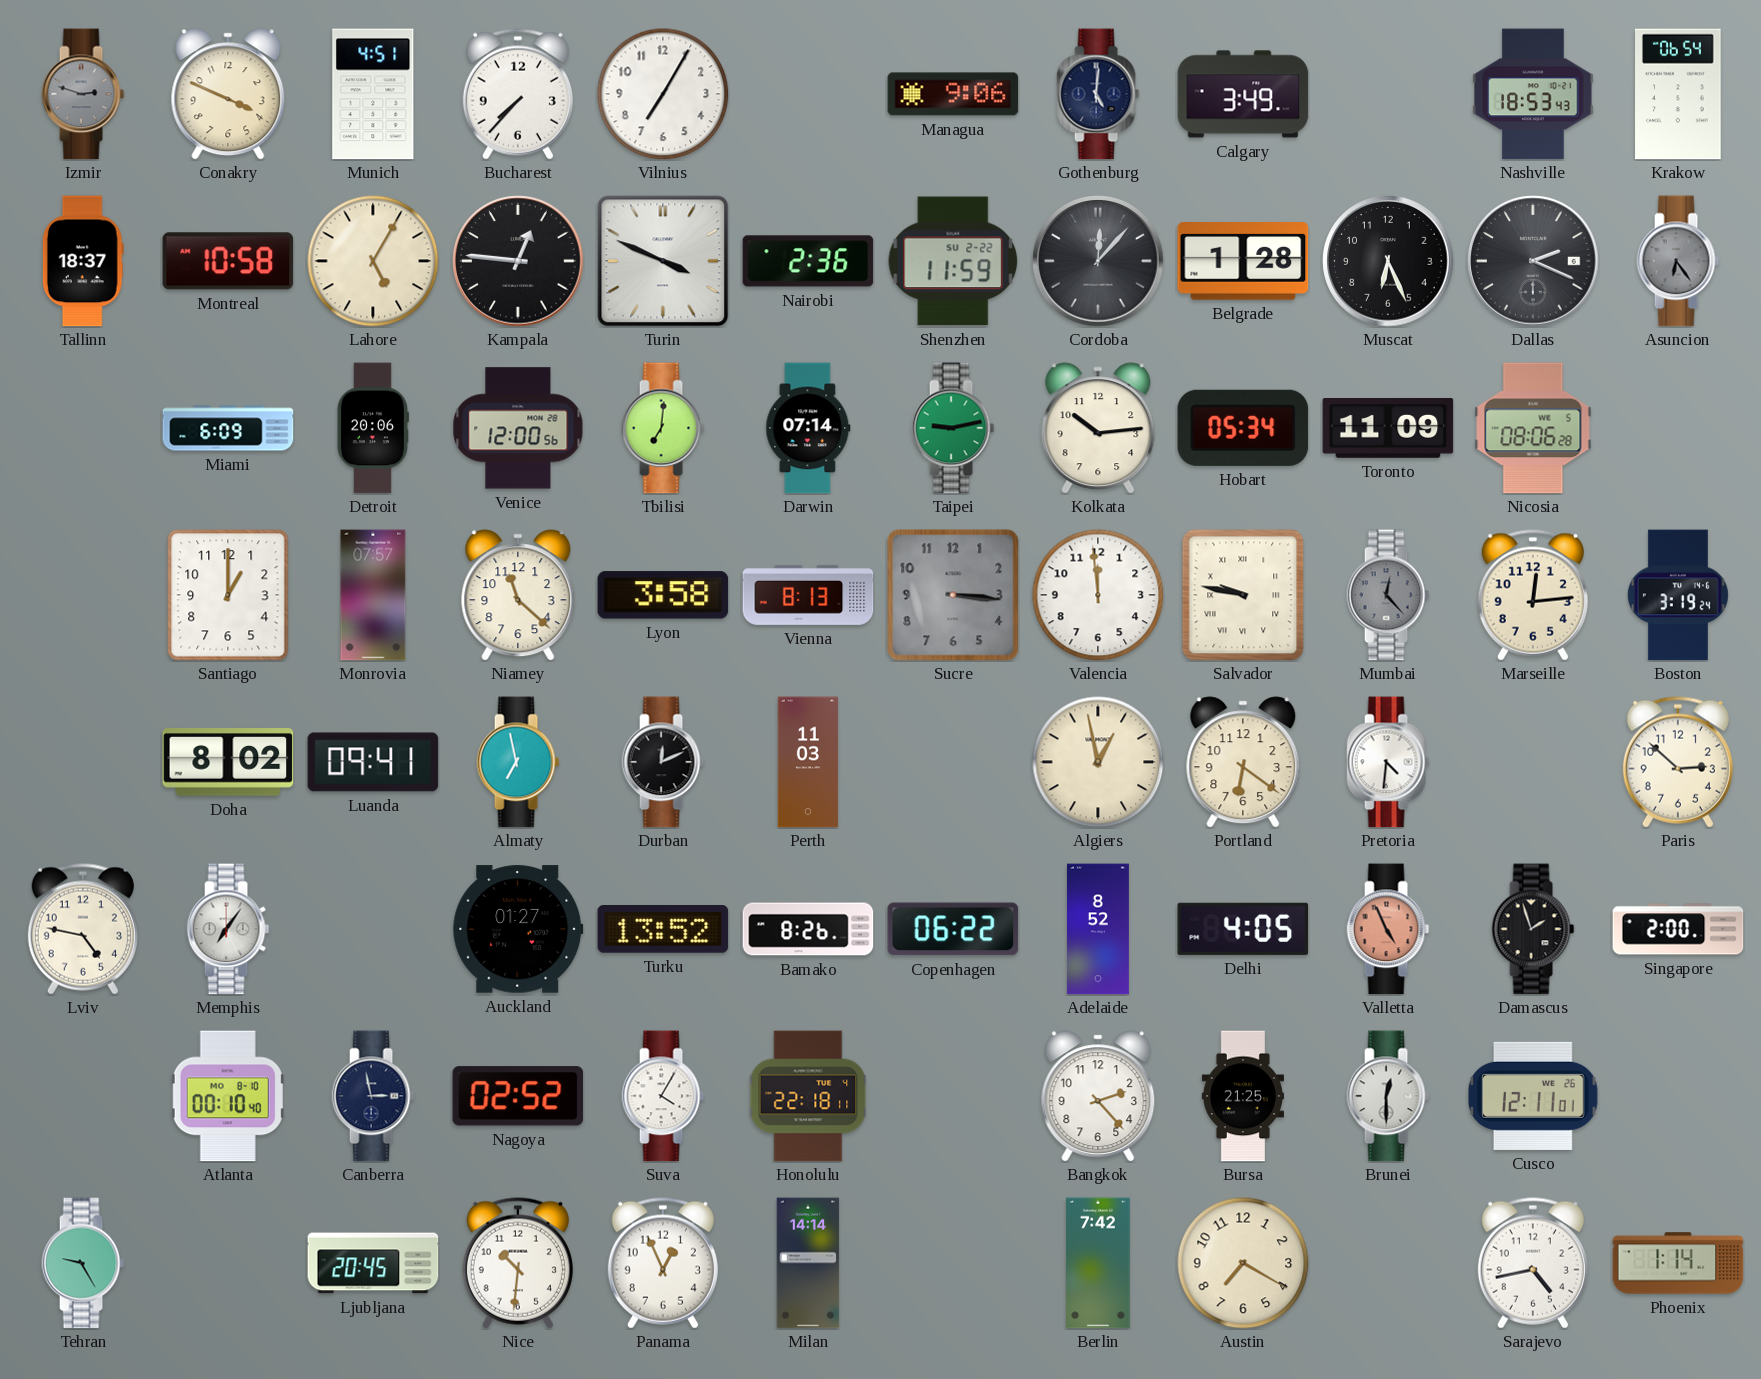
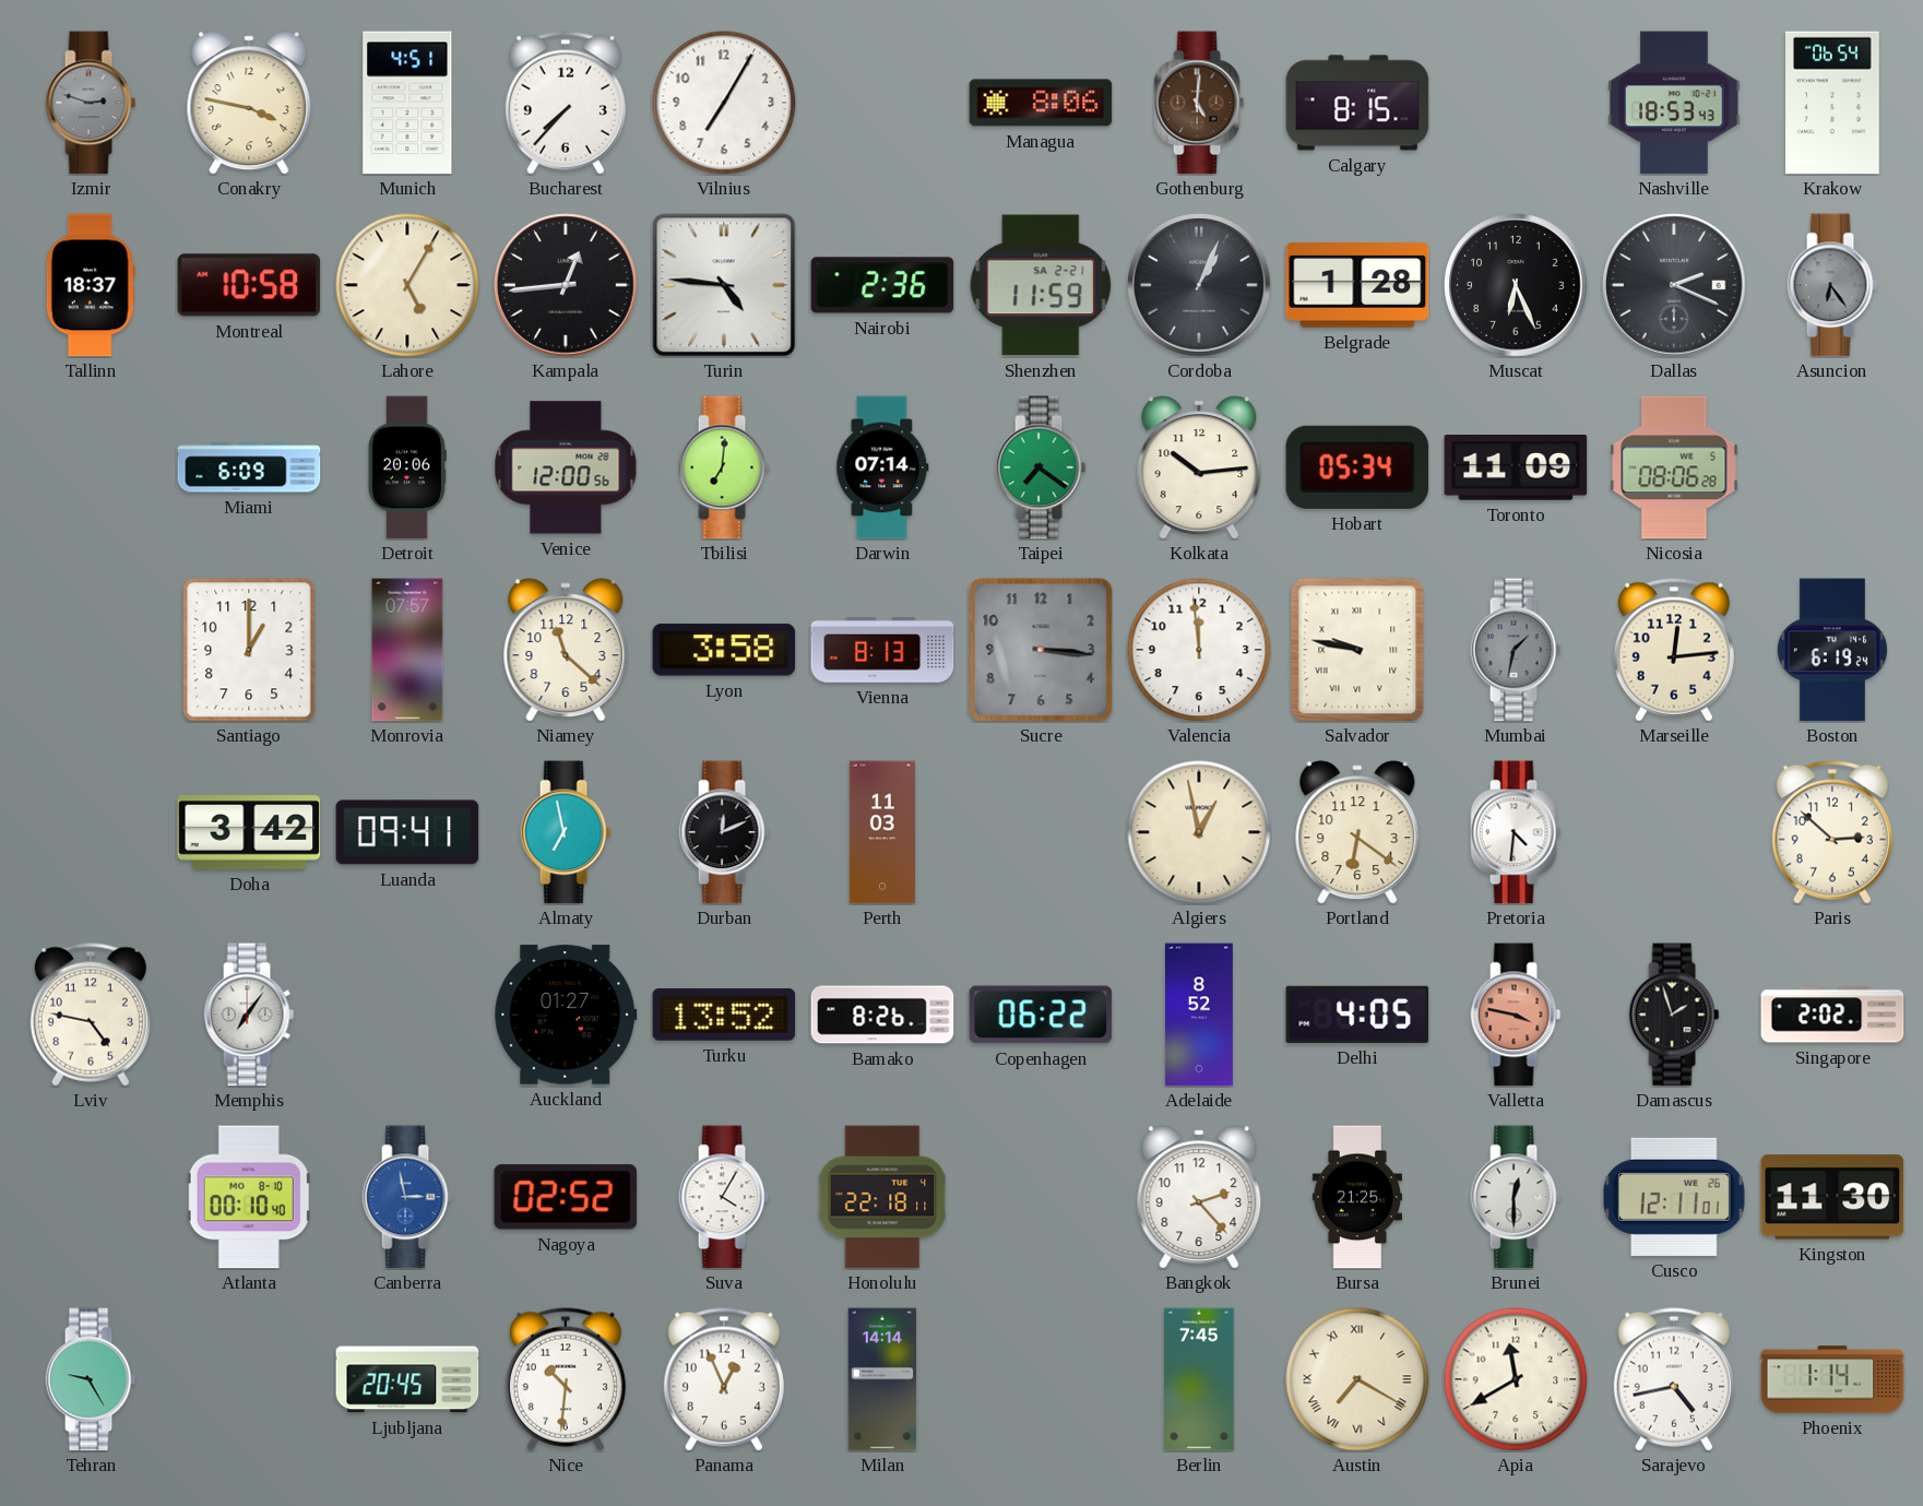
Conakry: 3:49 -> 3:47
Managua: 9:06 -> 8:06
Gothenburg dial: navy -> brown
Calgary: 3:49 -> 8:15
Kampala: 12:46 -> 12:44
Turin: 3:49 -> 4:46
Shenzhen date: SU 2-22 -> SA 2-21
Cordoba: 12:07 -> 1:04
Taipei: 9:13 -> 7:21
Mumbai: 12:23 -> 1:32
Boston: 3:19 -> 6:19
Doha: 8:02 -> 3:42
Valletta: 4:56 -> 3:47
Singapore: 2:00 -> 2:02
Canberra dial: navy -> blue
Kingston: none -> 11:30
Berlin: 7:42 -> 7:45
Austin numerals: Arabic -> Roman
Apia: none -> 11:40
